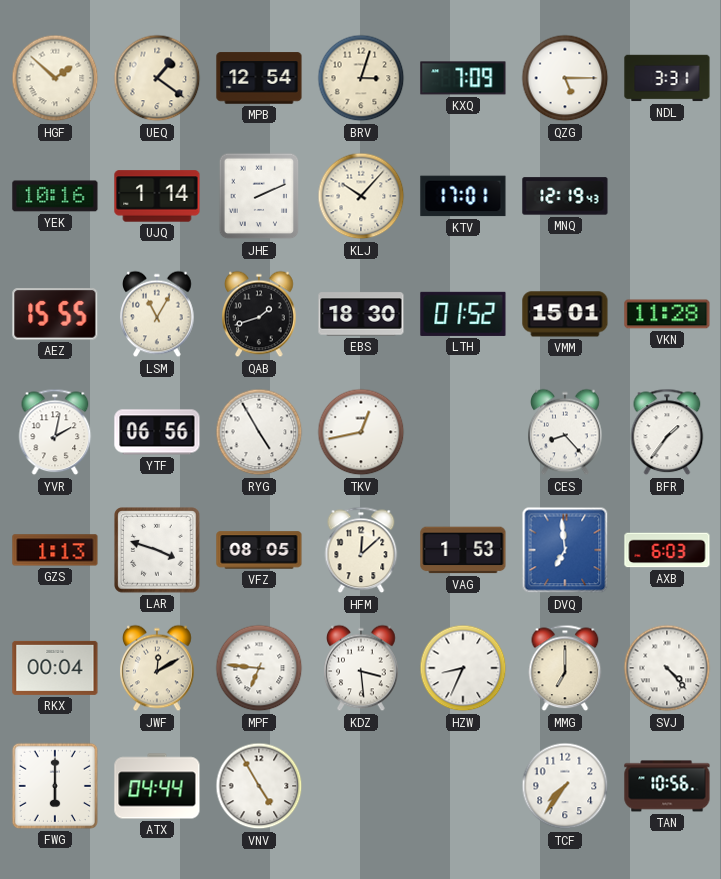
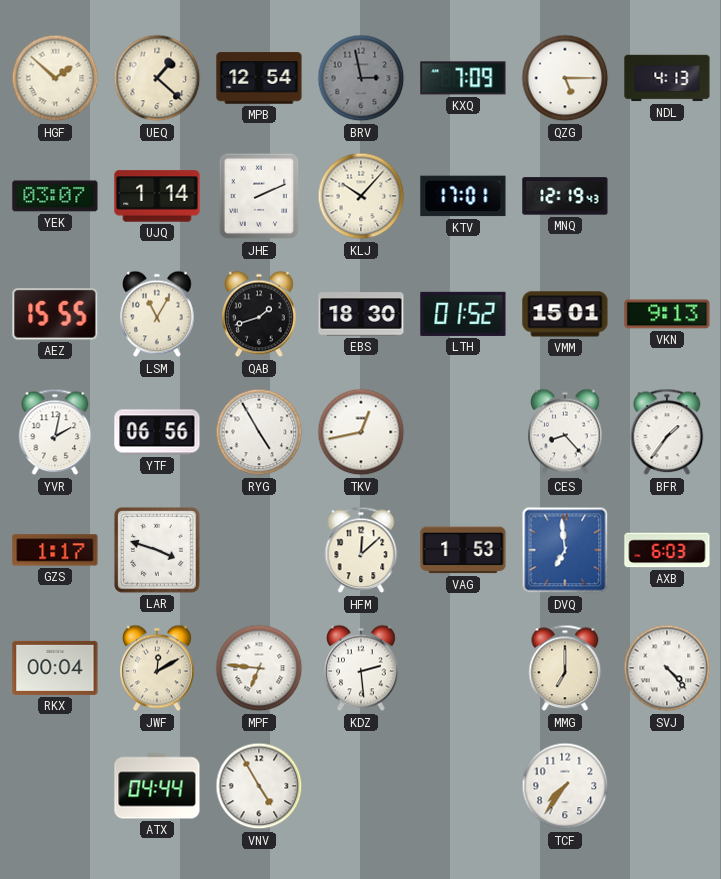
UEQ: 1:21 -> 1:22
BRV: 3:03 -> 2:58
BRV dial: cream -> grey
NDL: 3:31 -> 4:13
YEK: 10:16 -> 03:07
VKN: 11:28 -> 9:13
GZS: 1:13 -> 1:17
VFZ: 08:05 -> none
KDZ: 3:29 -> 2:29
HZW: 8:34 -> none
FWG: 6:00 -> none
TAN: 10:56 -> none
